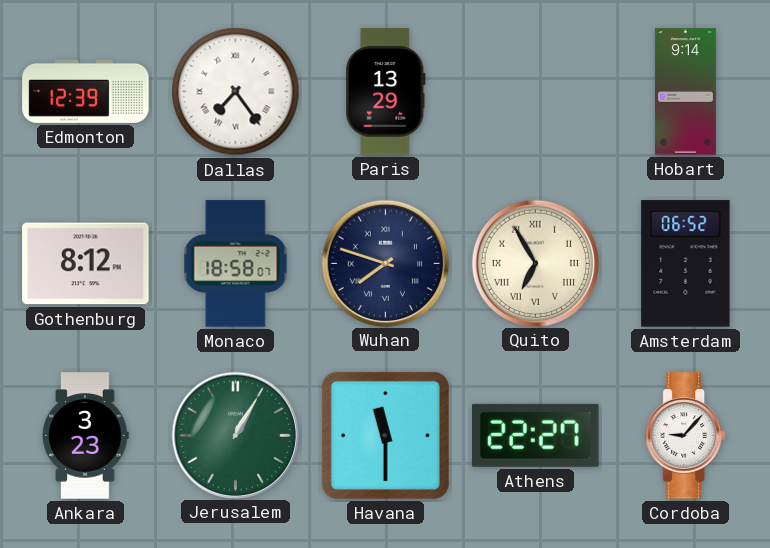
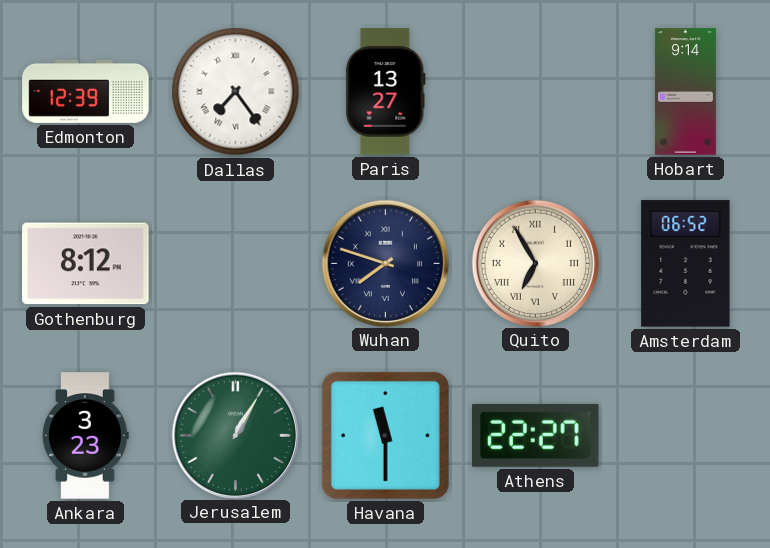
Paris: 13:29 -> 13:27
Monaco: 18:58 -> none
Cordoba: 9:07 -> none
